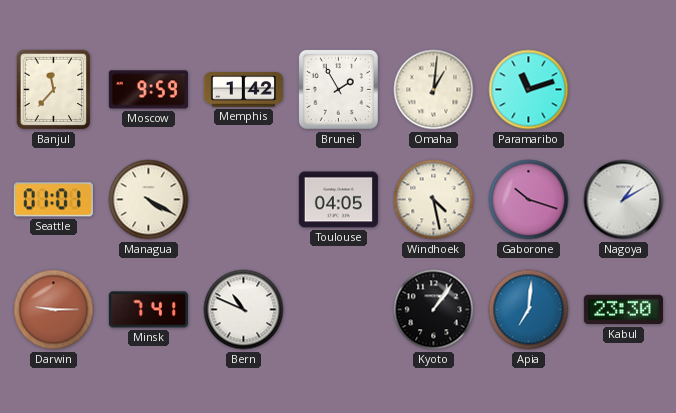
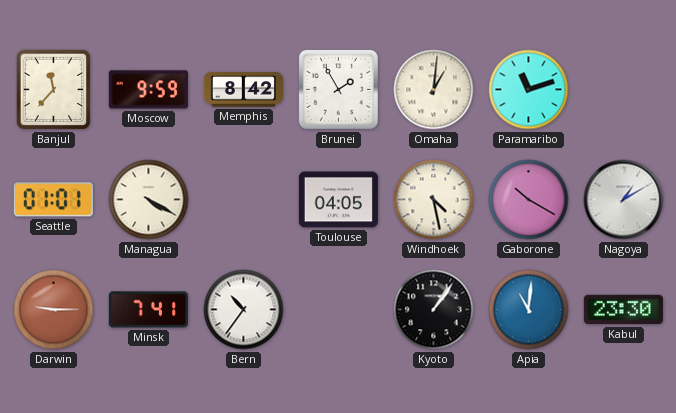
Memphis: 1:42 -> 8:42
Gaborone: 10:18 -> 10:20
Bern: 10:49 -> 10:36
Apia: 7:01 -> 11:01
